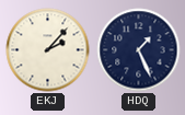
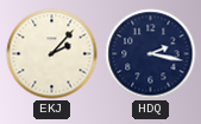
HDQ: 1:26 -> 2:17
